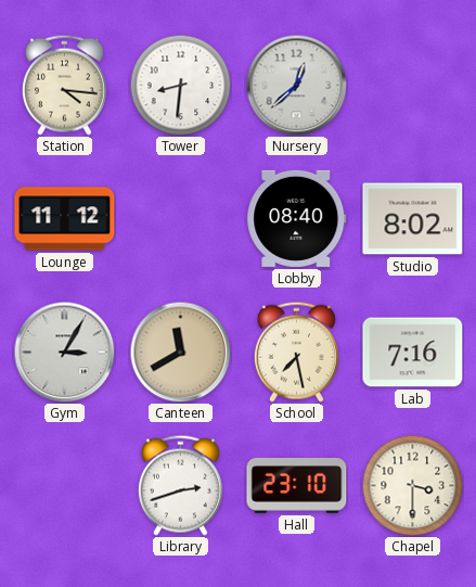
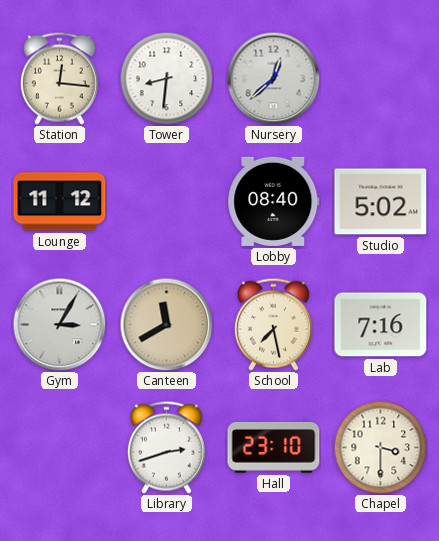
Station: 4:16 -> 12:16
Studio: 8:02 -> 5:02
